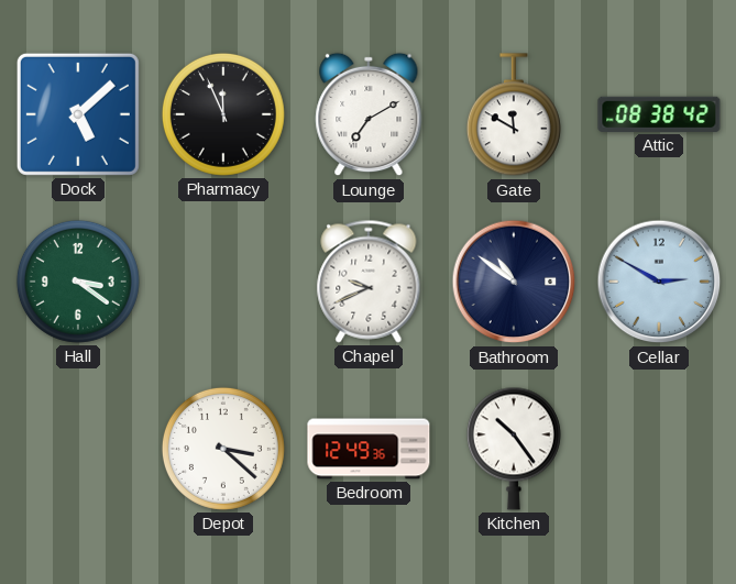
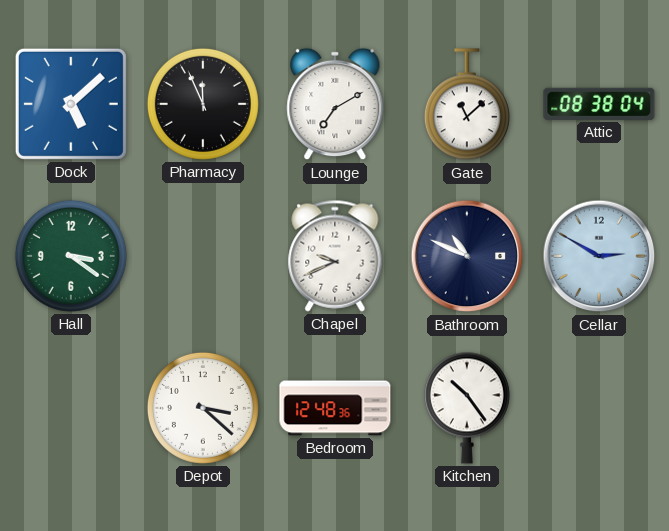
Gate: 11:50 -> 11:08
Attic: 08:38:42 -> 08:38:04
Bathroom: 10:51 -> 10:49
Bedroom: 12:49 -> 12:48
